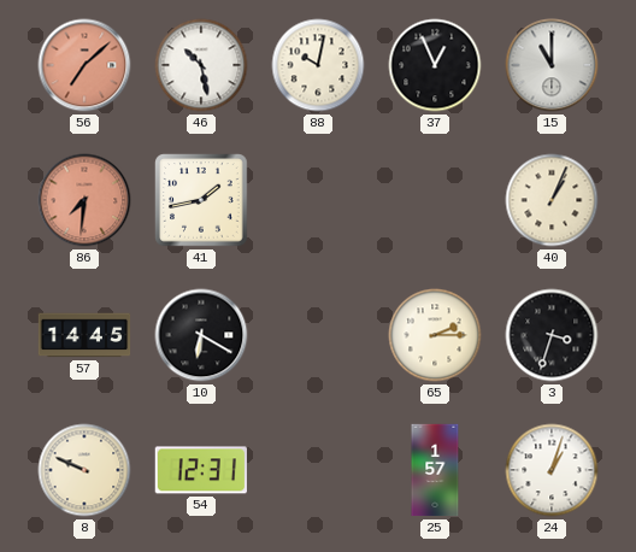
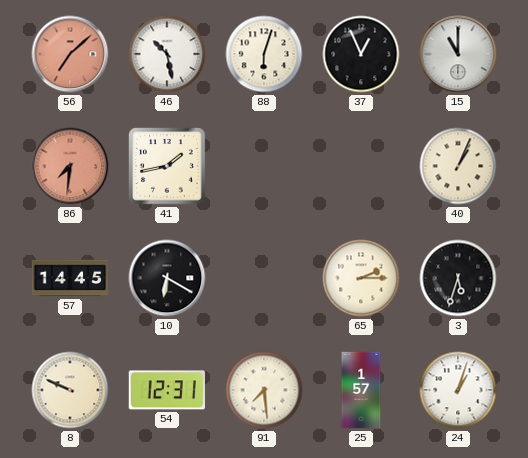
88: 10:02 -> 6:03
3: 3:33 -> 5:33
91: none -> 7:29
